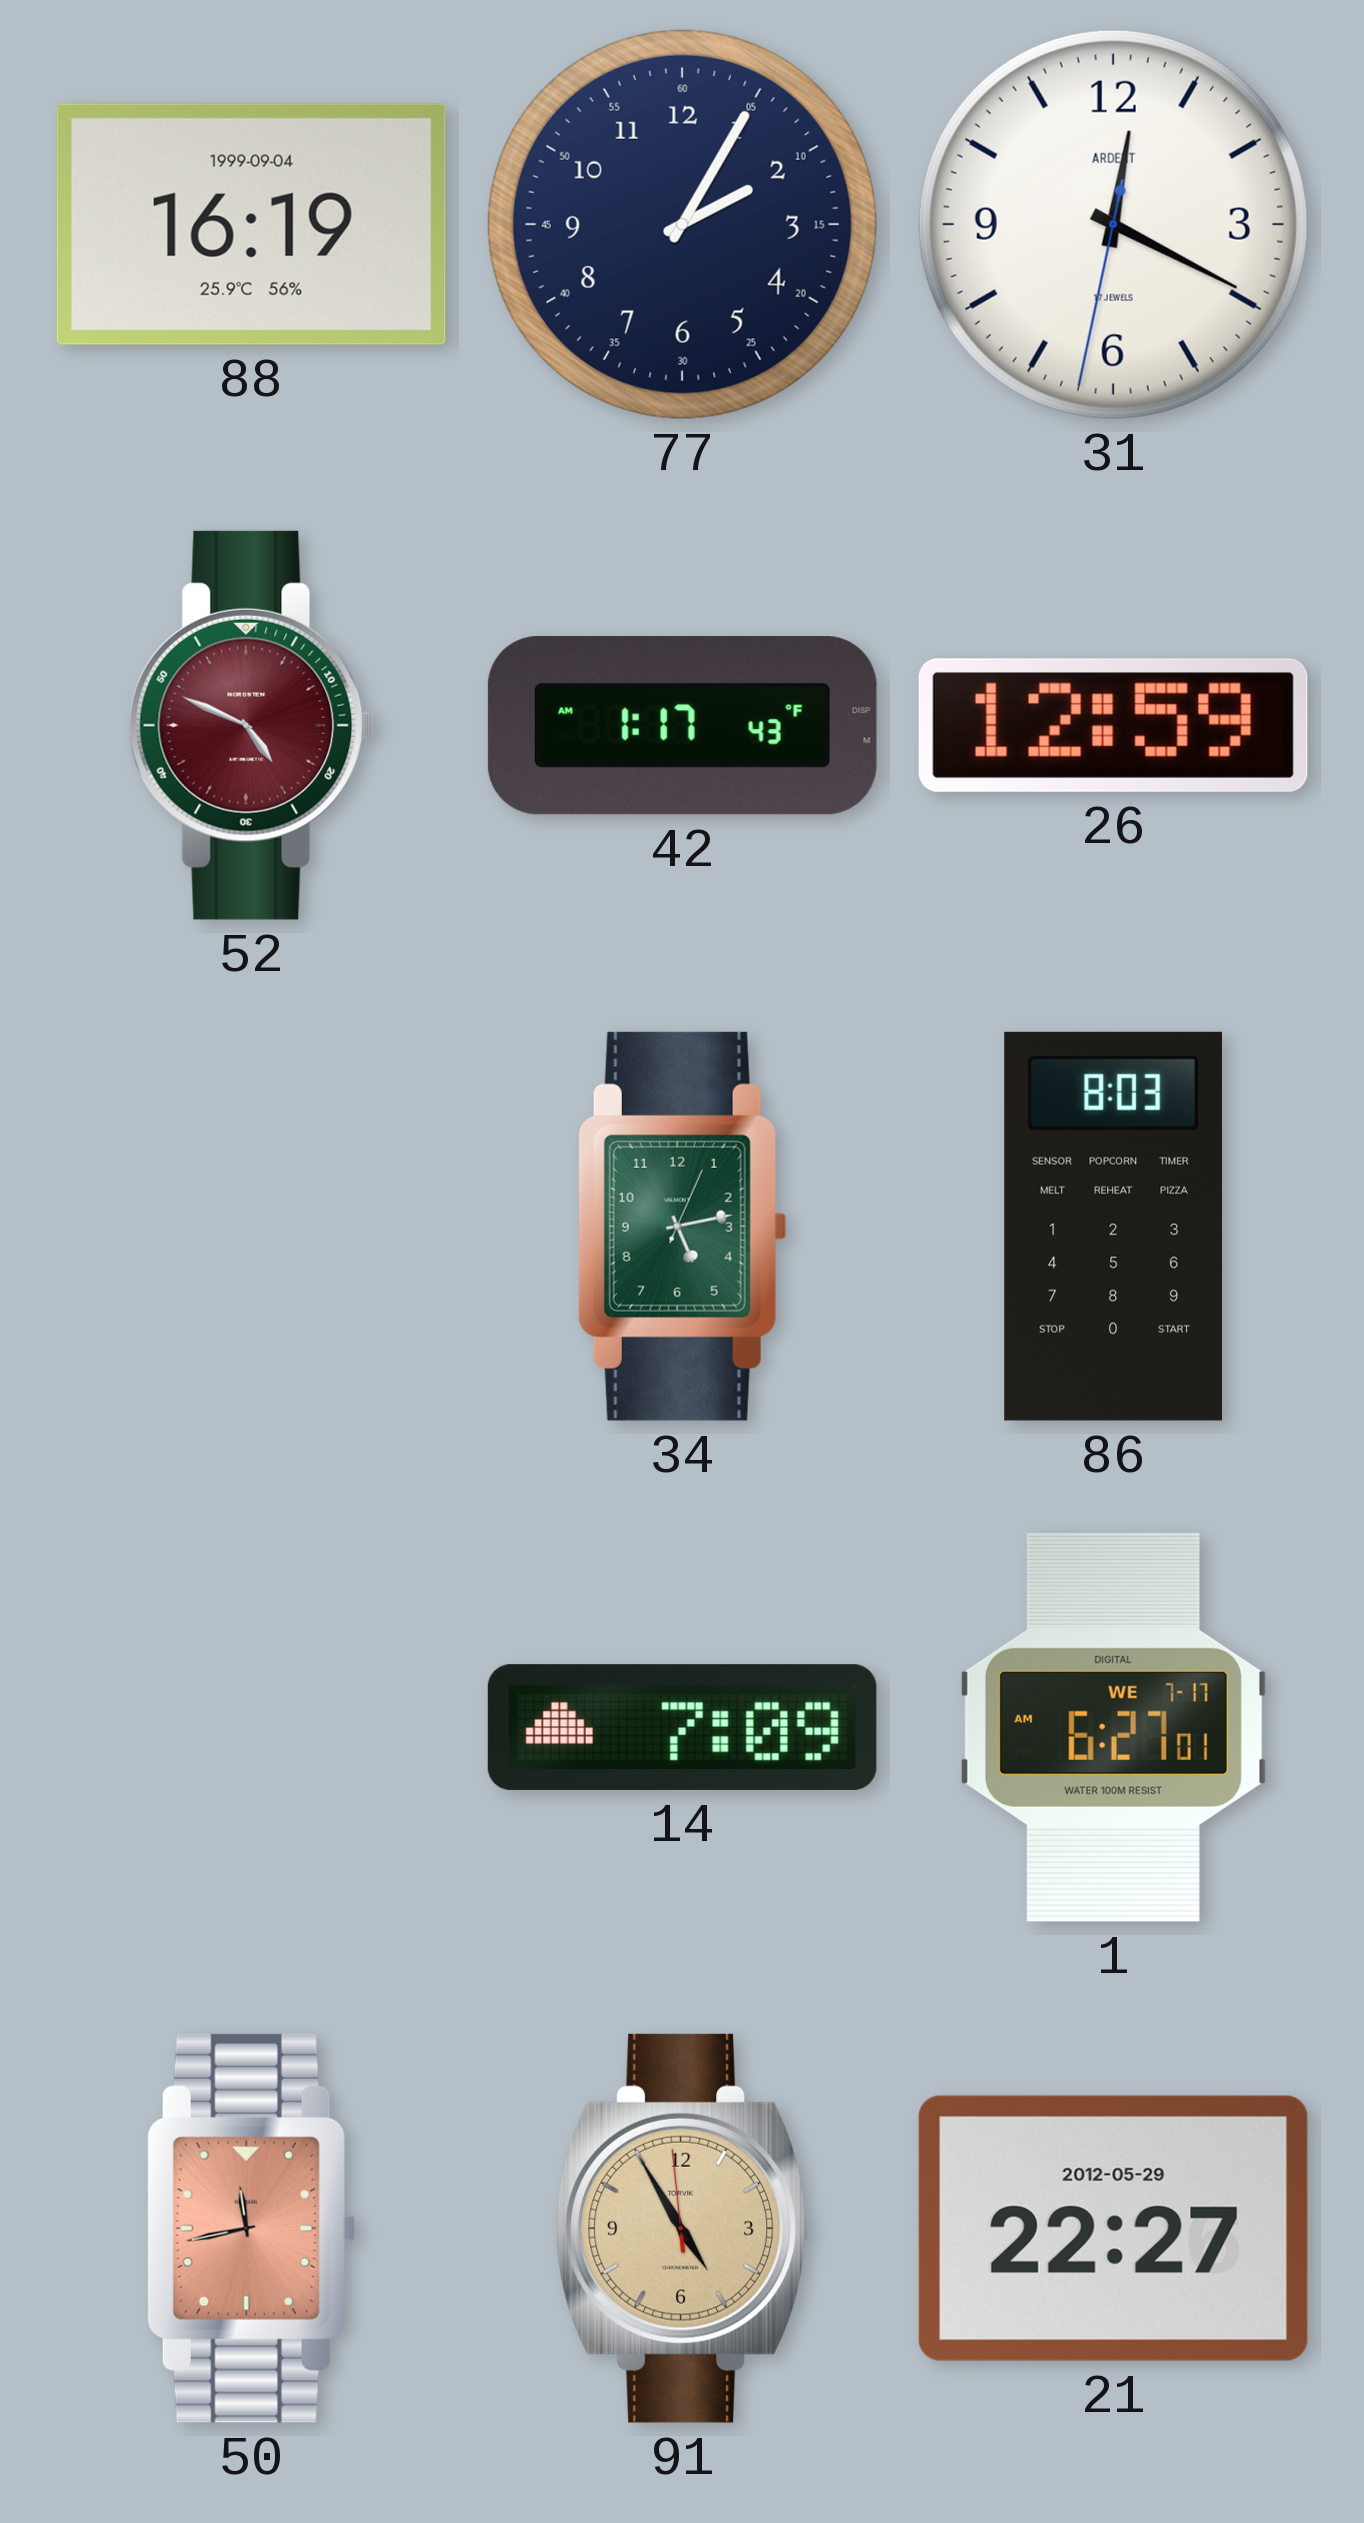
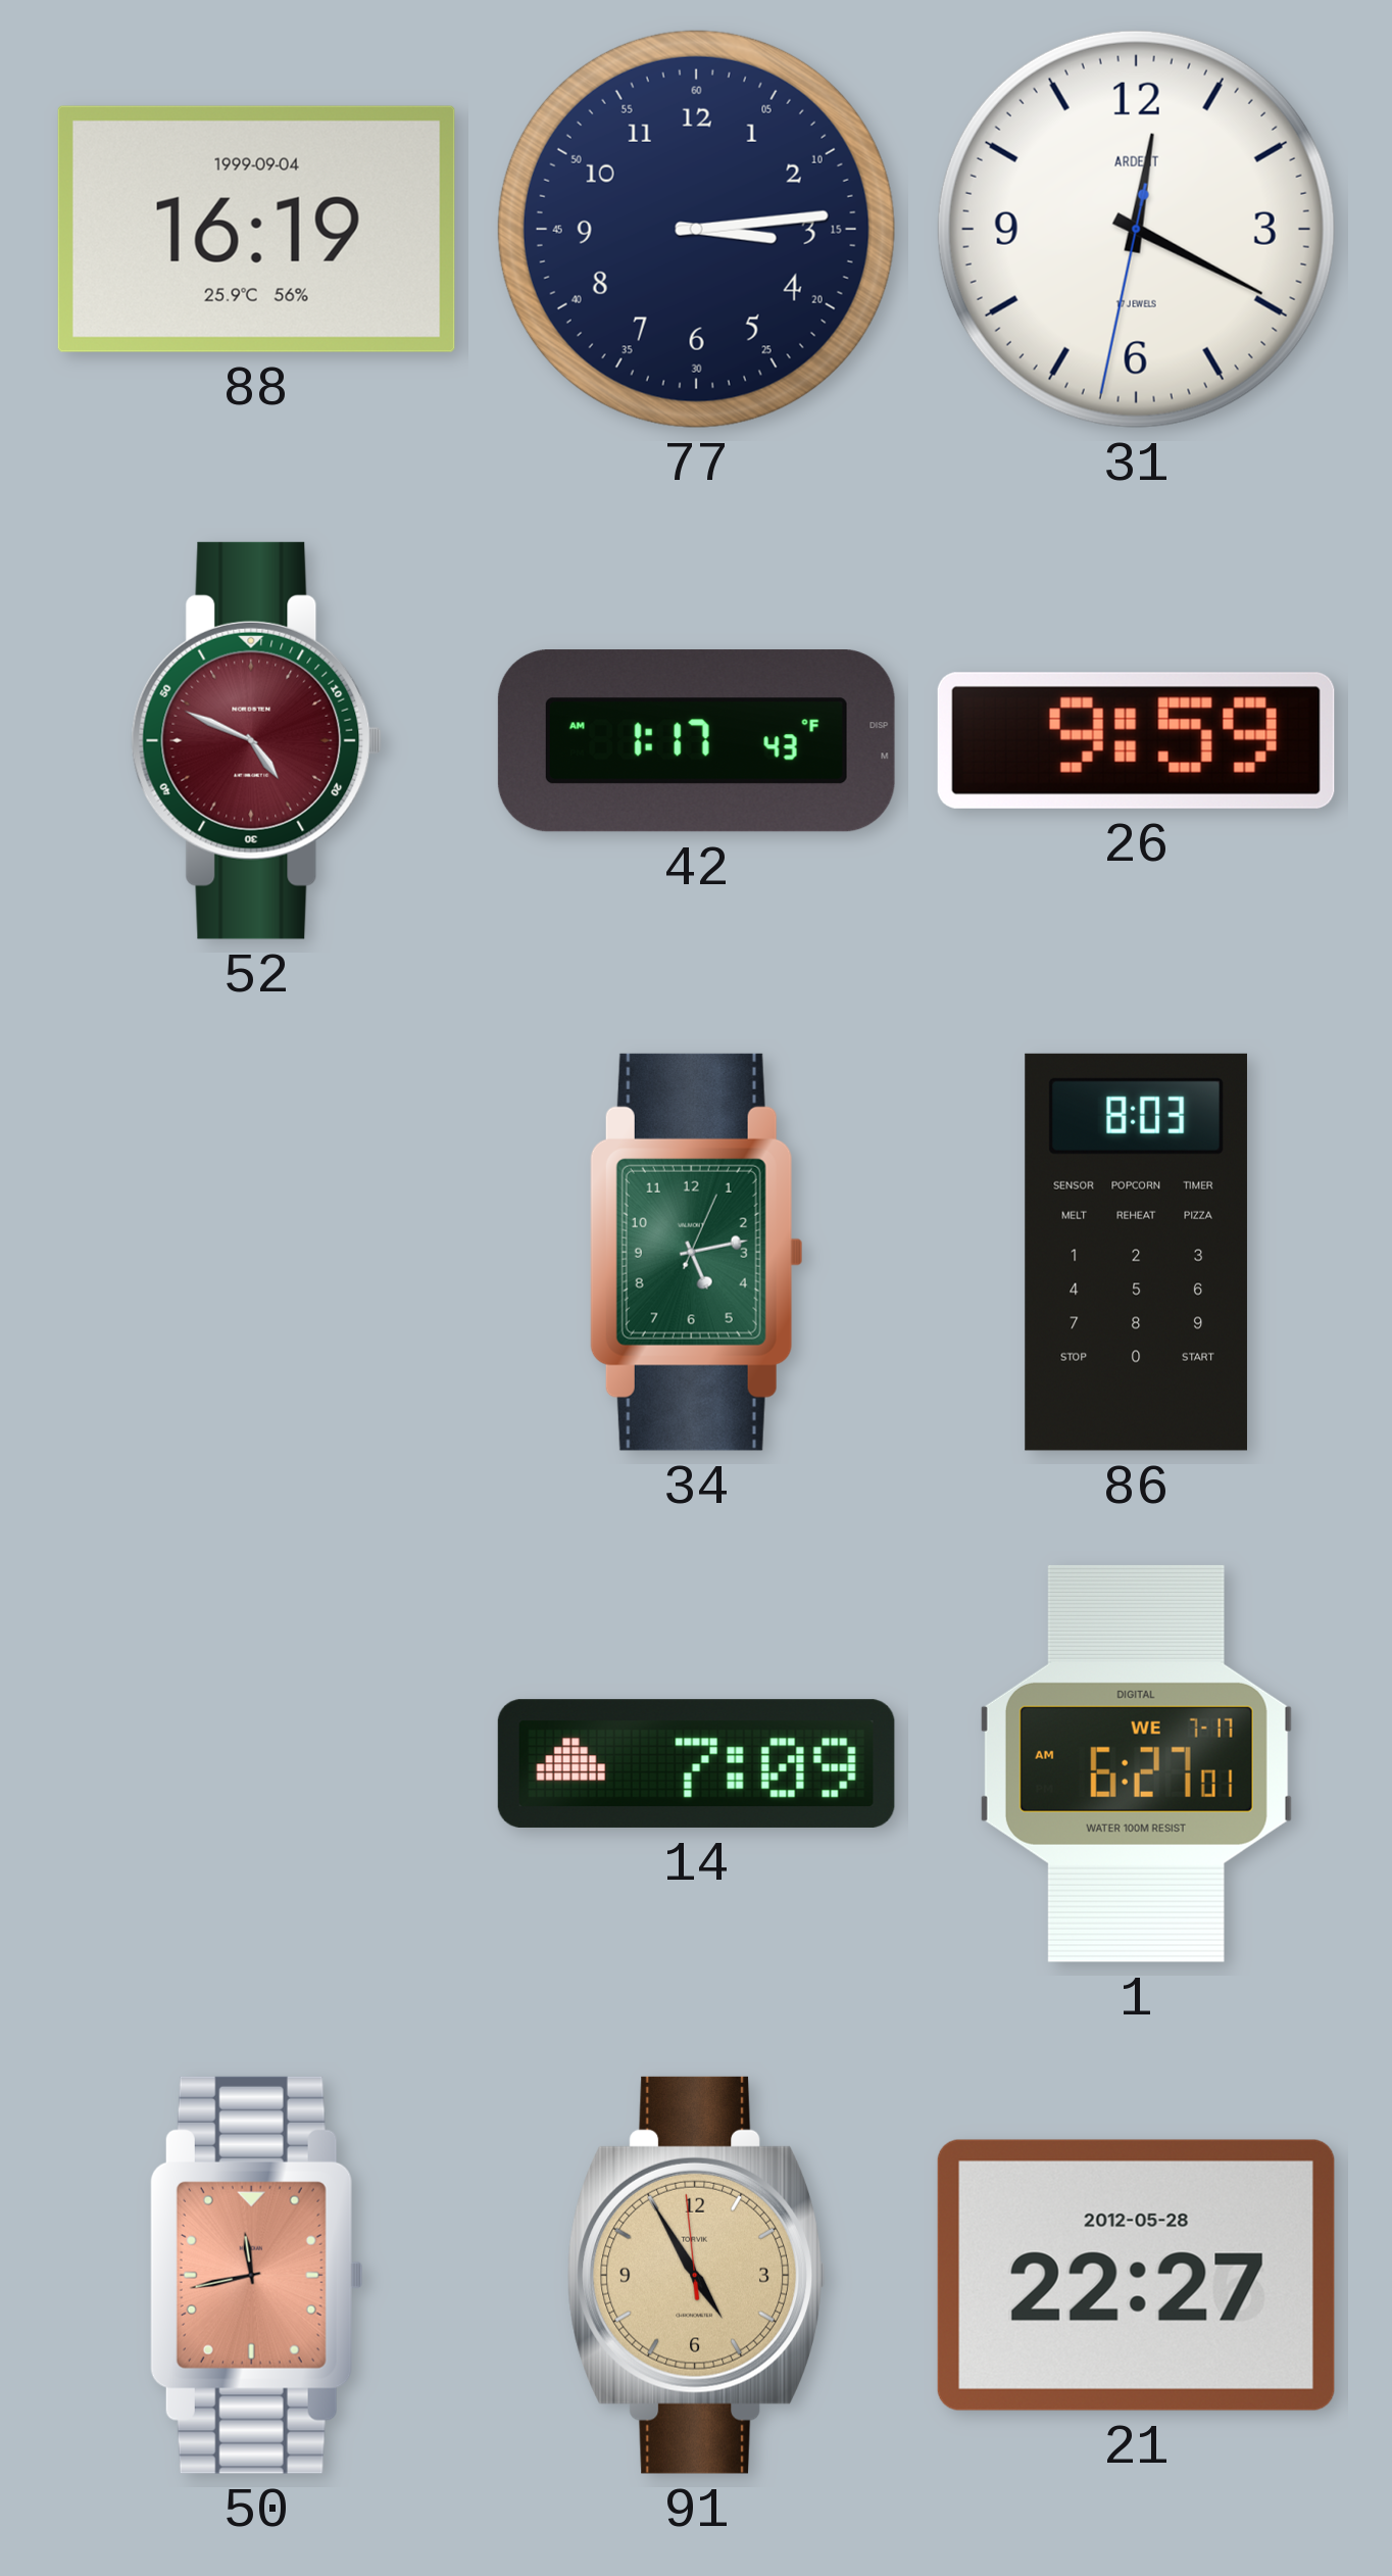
77: 2:05 -> 3:14
26: 12:59 -> 9:59
21 date: 2012-05-29 -> 2012-05-28
